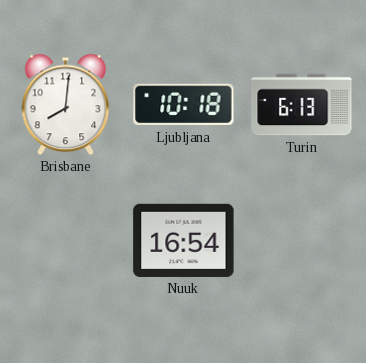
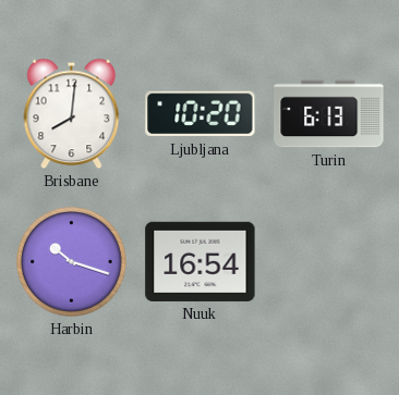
Ljubljana: 10:18 -> 10:20
Harbin: none -> 10:18
